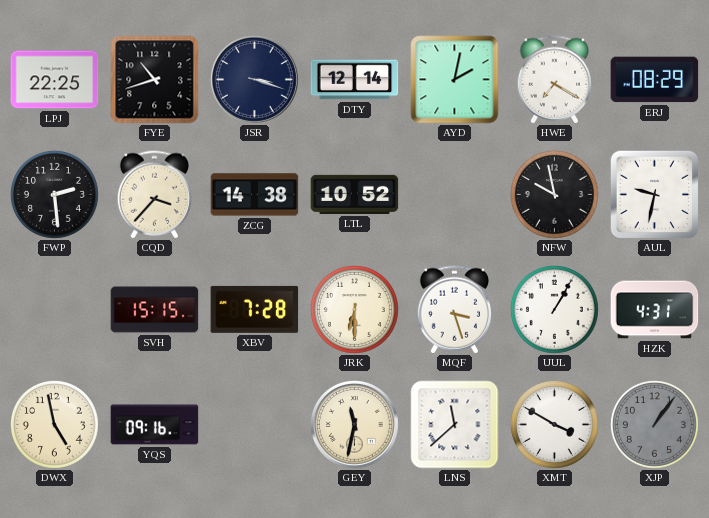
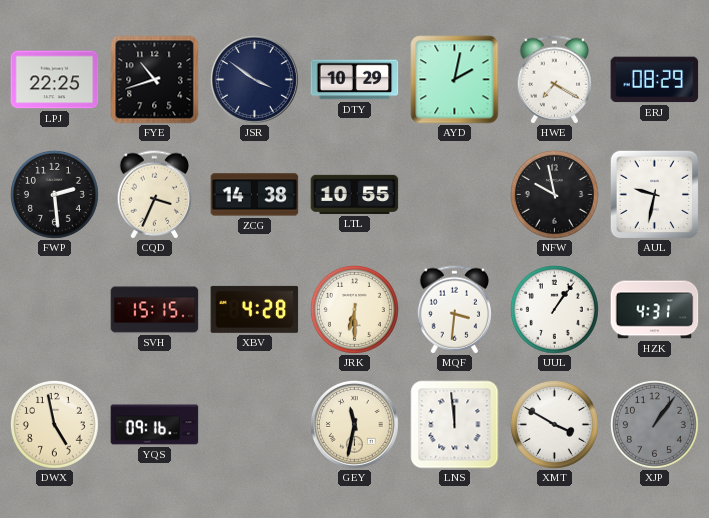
JSR: 3:18 -> 3:51
DTY: 12:14 -> 10:29
CQD: 3:37 -> 3:34
LTL: 10:52 -> 10:55
XBV: 7:28 -> 4:28
MQF: 3:27 -> 3:31
UUL: 1:05 -> 1:06
LNS: 11:38 -> 11:59
